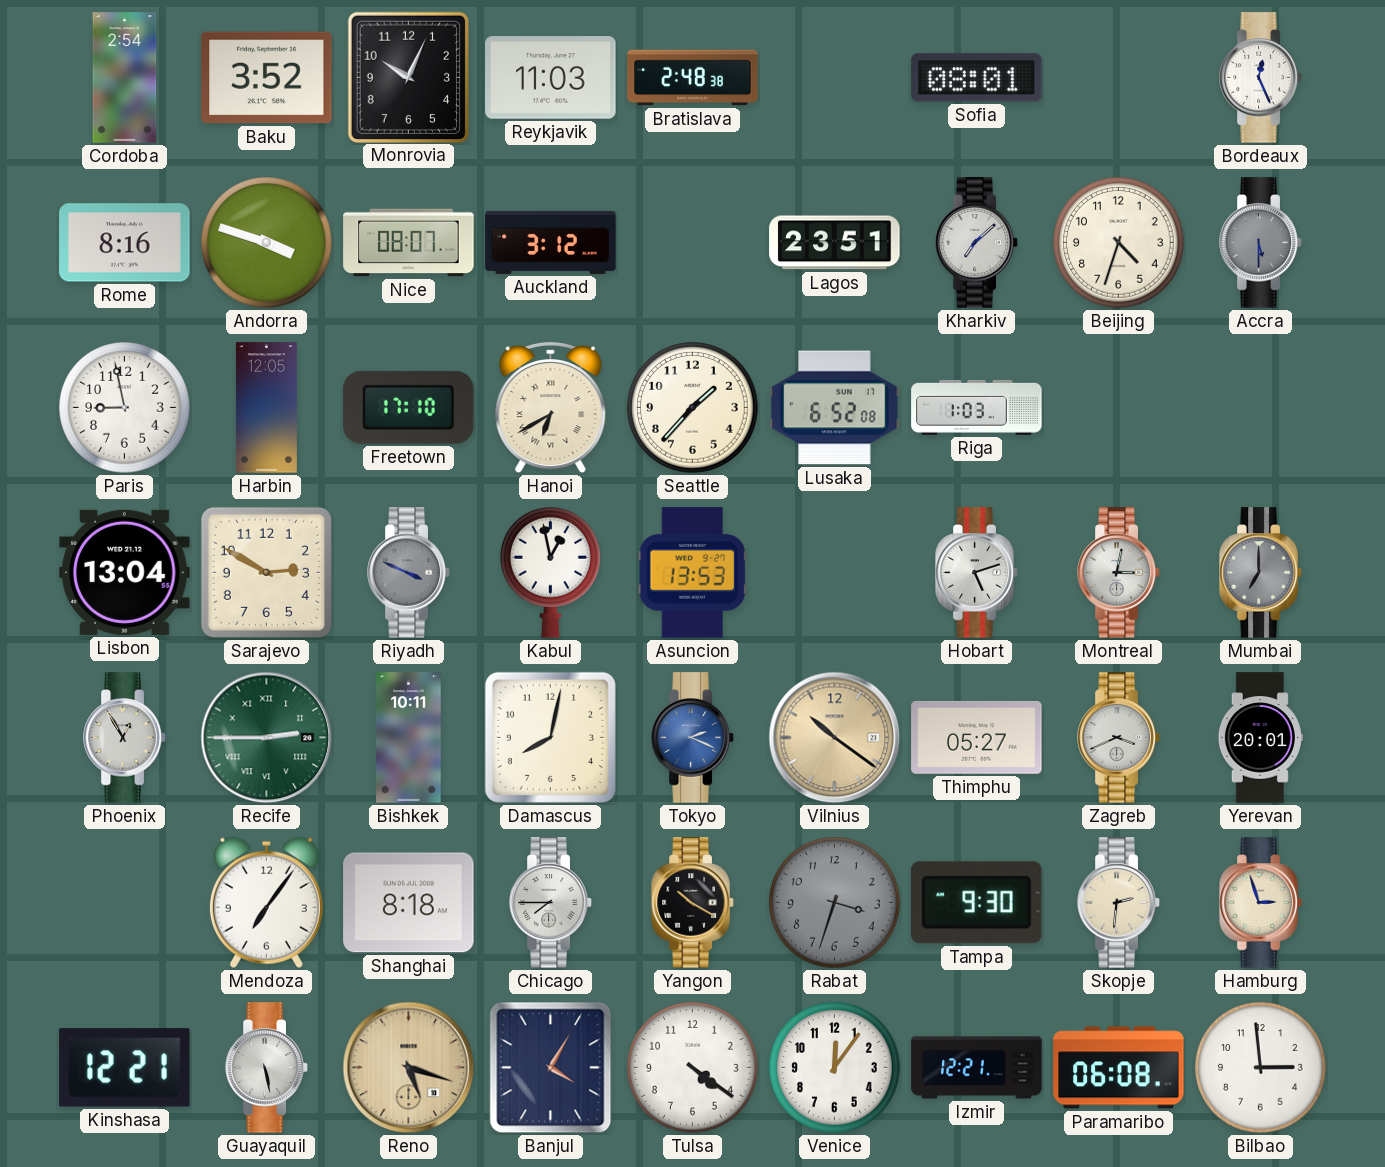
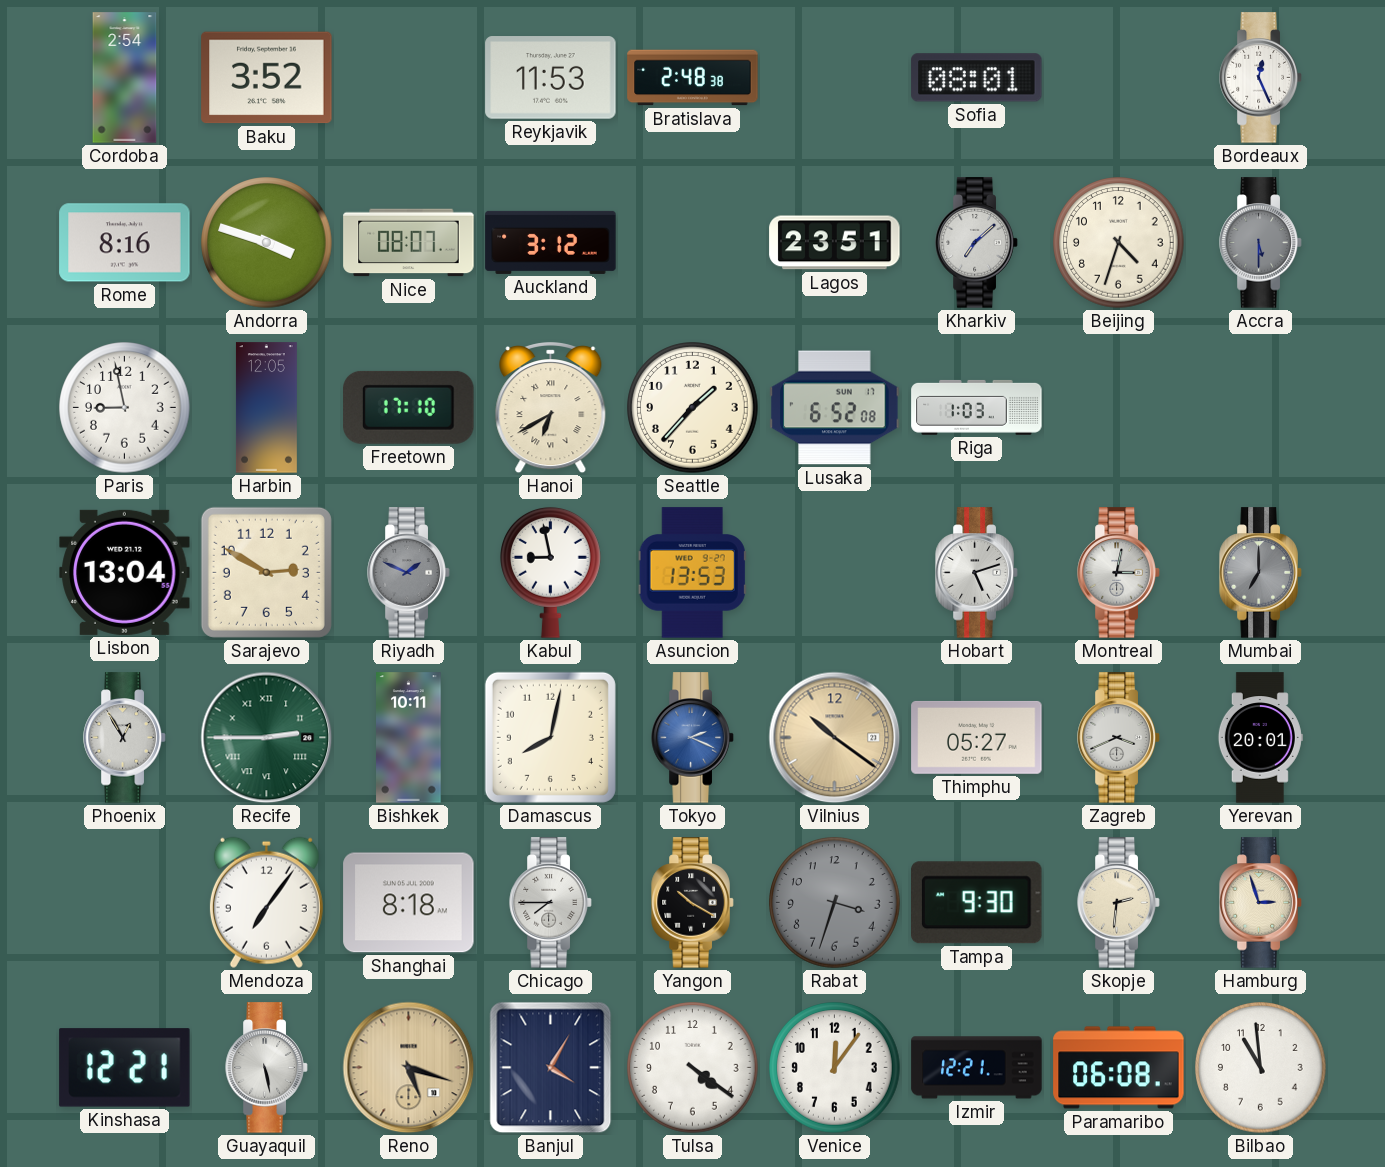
Monrovia: 10:04 -> none
Reykjavik: 11:03 -> 11:53
Riyadh: 3:49 -> 1:49
Kabul: 12:58 -> 8:58
Bilbao: 2:59 -> 10:59
